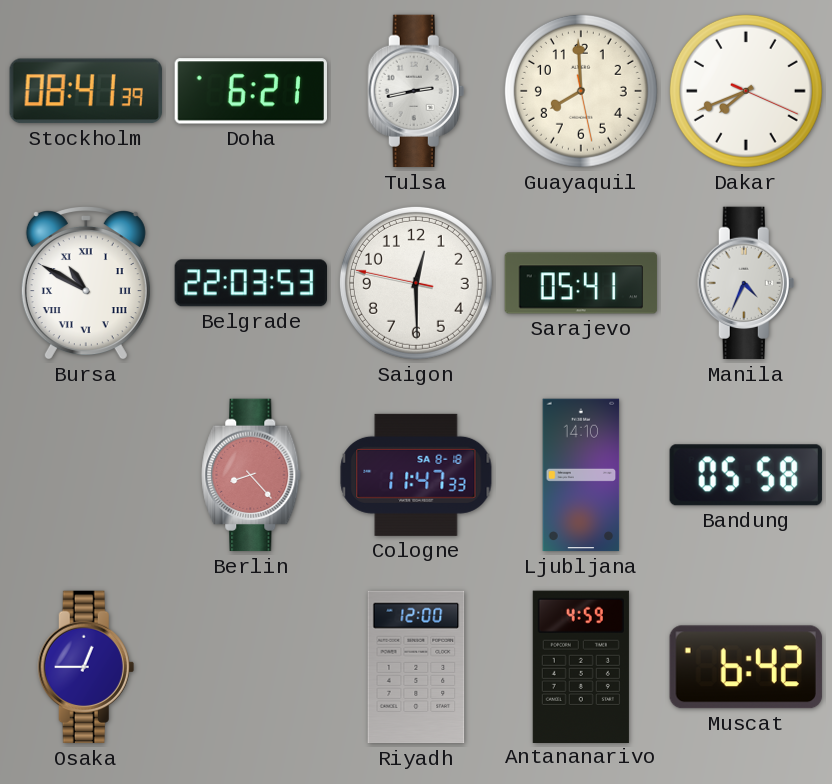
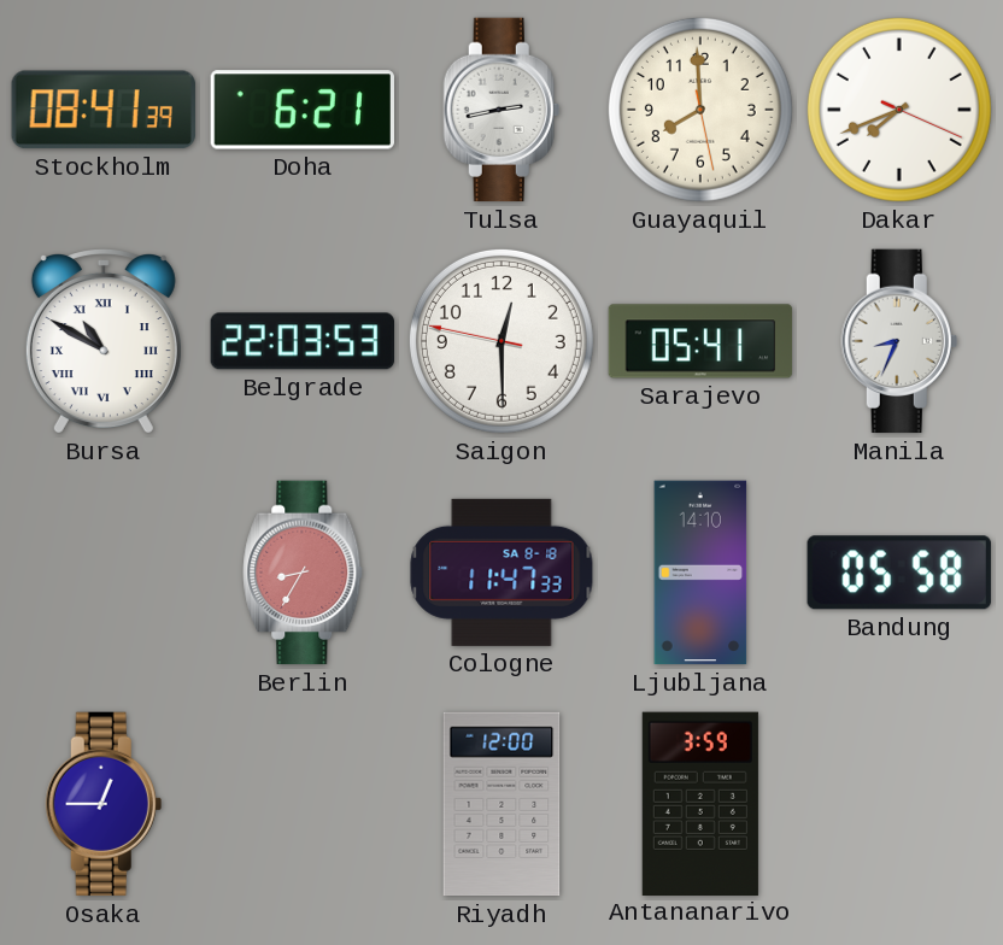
Manila: 4:34 -> 8:34
Berlin: 8:23 -> 8:35
Antananarivo: 4:59 -> 3:59
Muscat: 6:42 -> none
